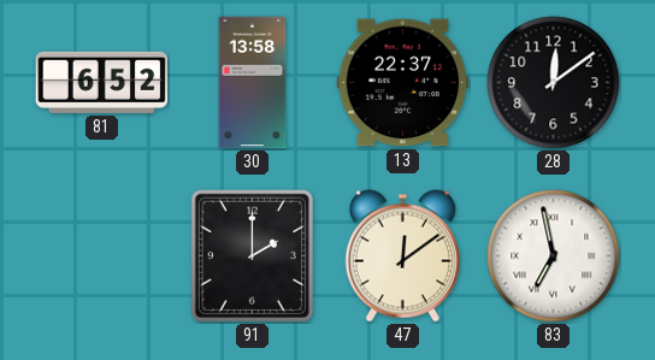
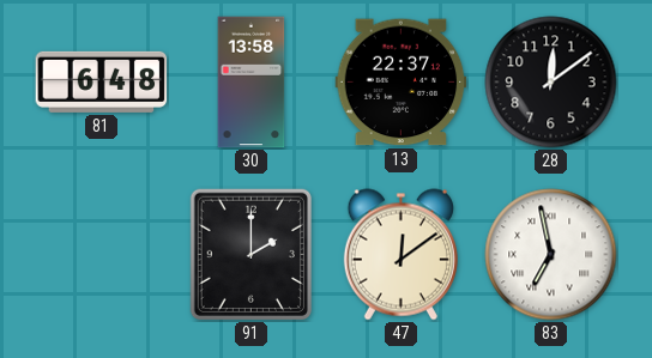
81: 6:52 -> 6:48
